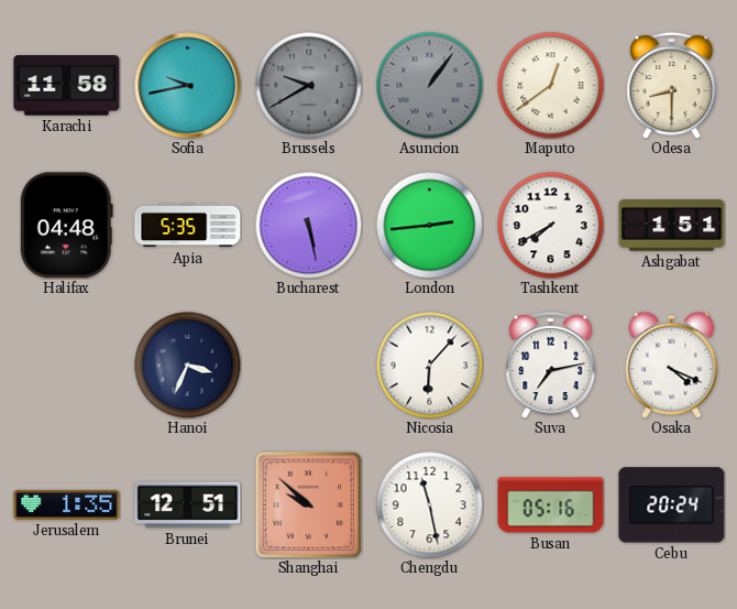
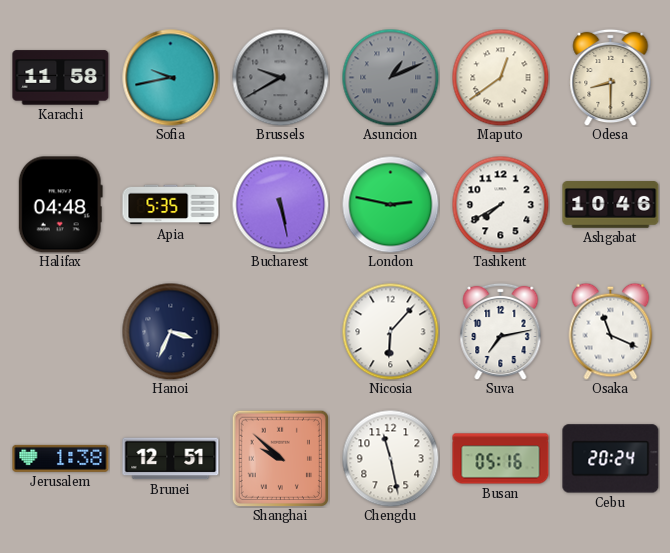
Asuncion: 1:06 -> 1:11
London: 2:44 -> 2:47
Ashgabat: 1:51 -> 10:46
Osaka: 4:19 -> 11:19
Jerusalem: 1:35 -> 1:38
